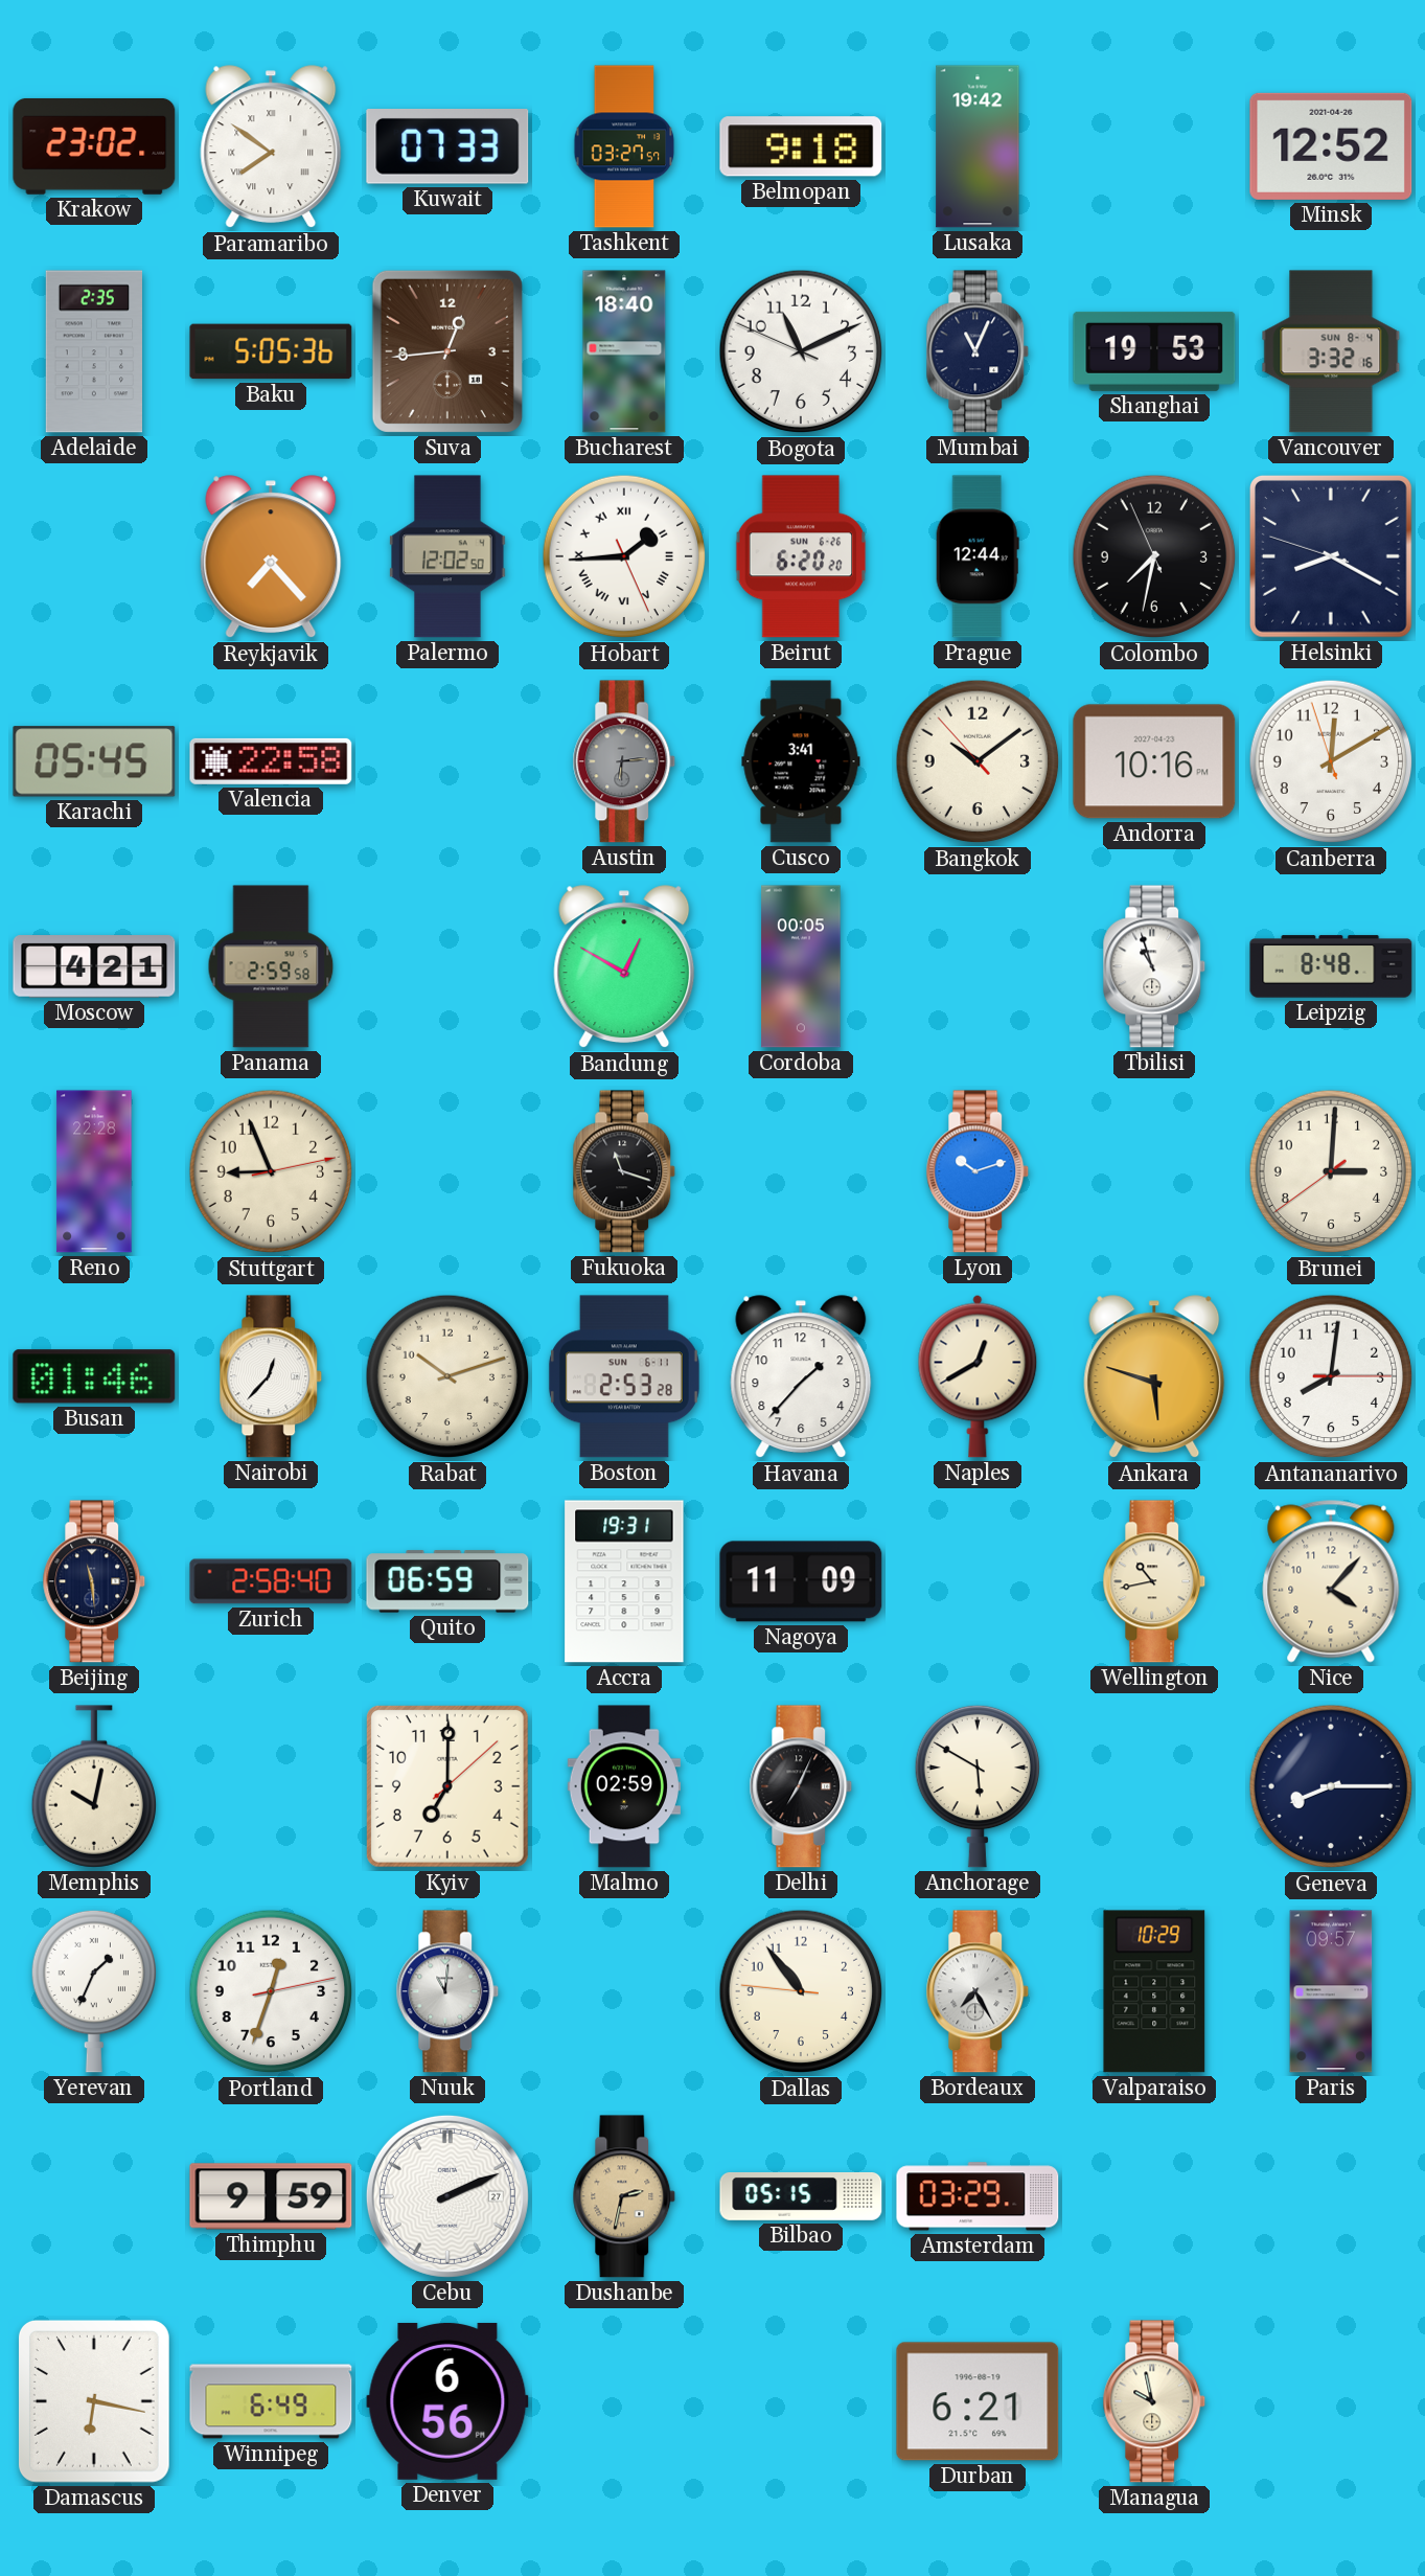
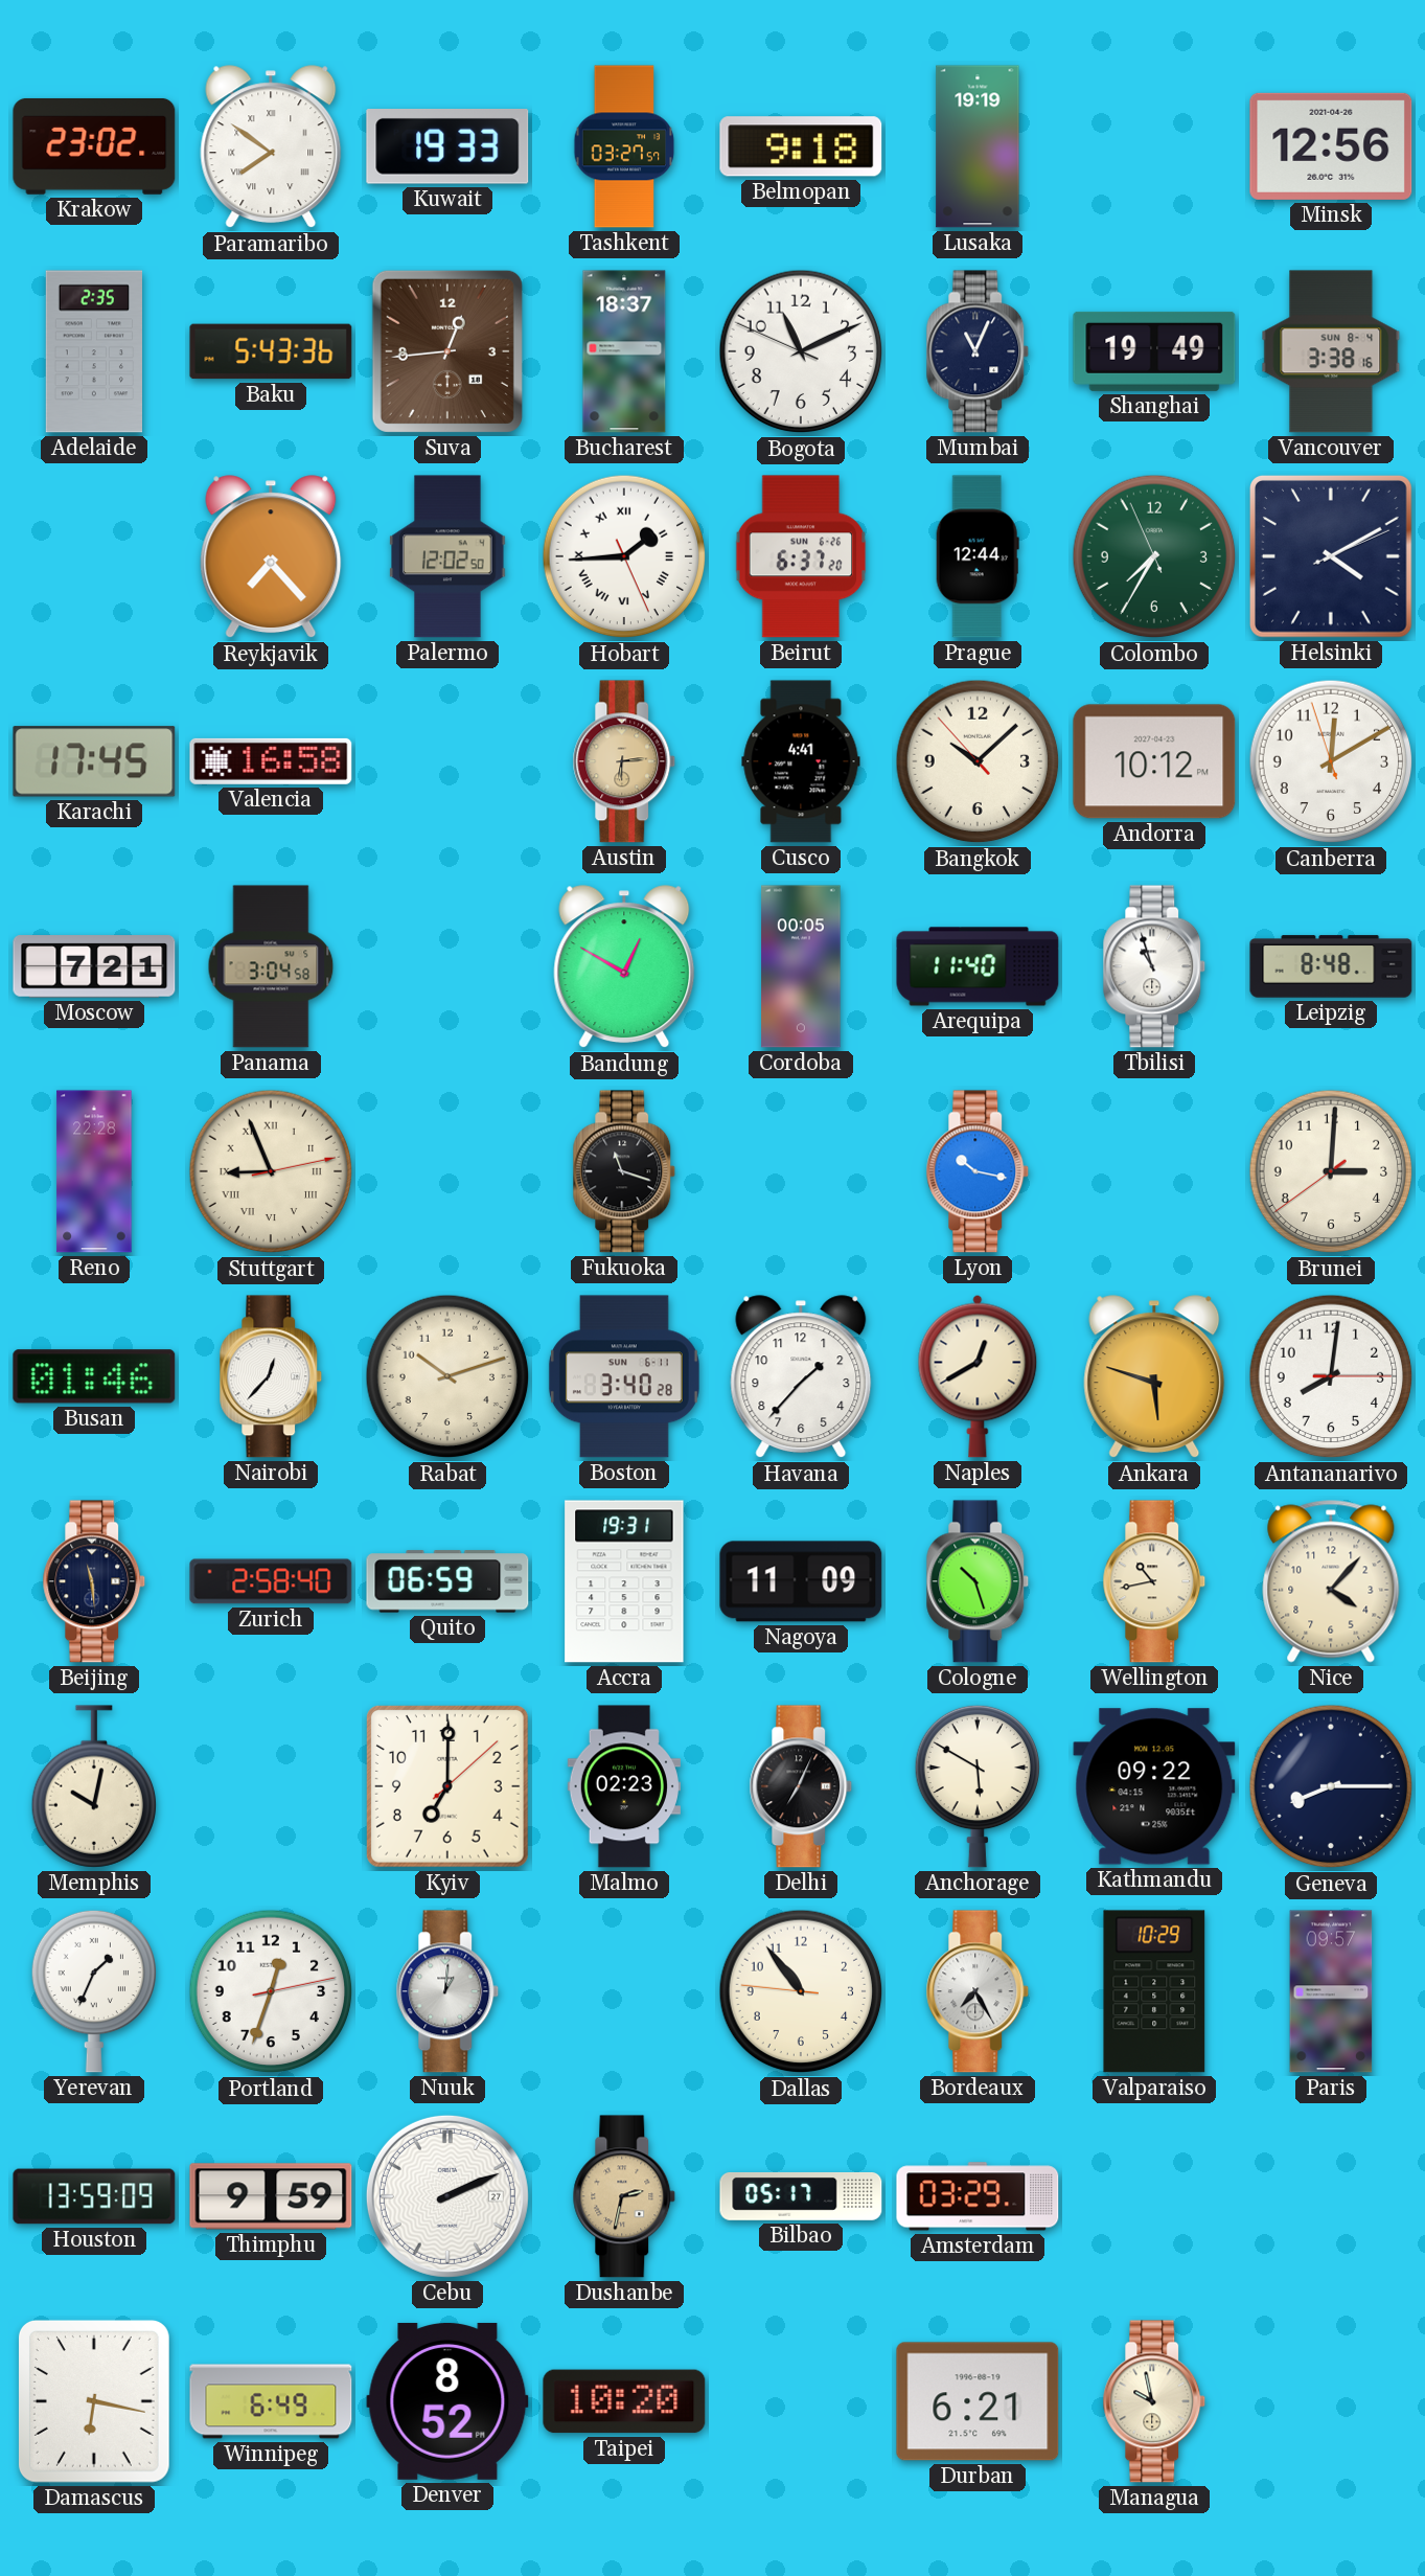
Kuwait: 07:33 -> 19:33
Lusaka: 19:42 -> 19:19
Minsk: 12:52 -> 12:56
Baku: 5:05 -> 5:43
Bucharest: 18:40 -> 18:37
Shanghai: 19:53 -> 19:49
Vancouver: 3:32 -> 3:38
Beirut: 6:20 -> 6:37
Colombo: 7:31 -> 7:34
Colombo dial: black -> green
Helsinki: 8:19 -> 4:10
Karachi: 05:45 -> 17:45
Valencia: 22:58 -> 16:58
Austin dial: grey -> champagne
Cusco: 3:41 -> 4:41
Bangkok: 10:08 -> 10:07
Andorra: 10:16 -> 10:12
Moscow: 4:21 -> 7:21
Panama: 2:59 -> 3:04
Arequipa: none -> 11:40
Stuttgart numerals: Arabic -> Roman
Lyon: 10:12 -> 10:17
Boston: 2:53 -> 3:40
Cologne: none -> 10:27
Malmo: 02:59 -> 02:23
Kathmandu: none -> 09:22
Nuuk: 11:01 -> 1:01
Houston: none -> 13:59
Bilbao: 05:15 -> 05:17
Denver: 6:56 -> 8:52
Taipei: none -> 10:20
